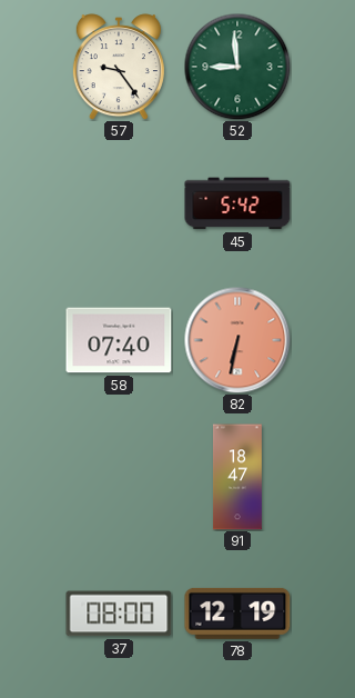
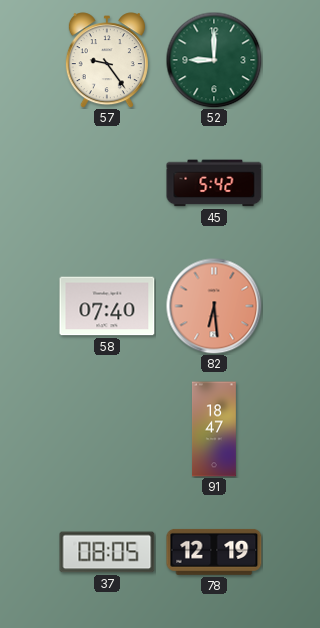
52: 8:59 -> 9:00
82: 6:32 -> 6:29
37: 08:00 -> 08:05
